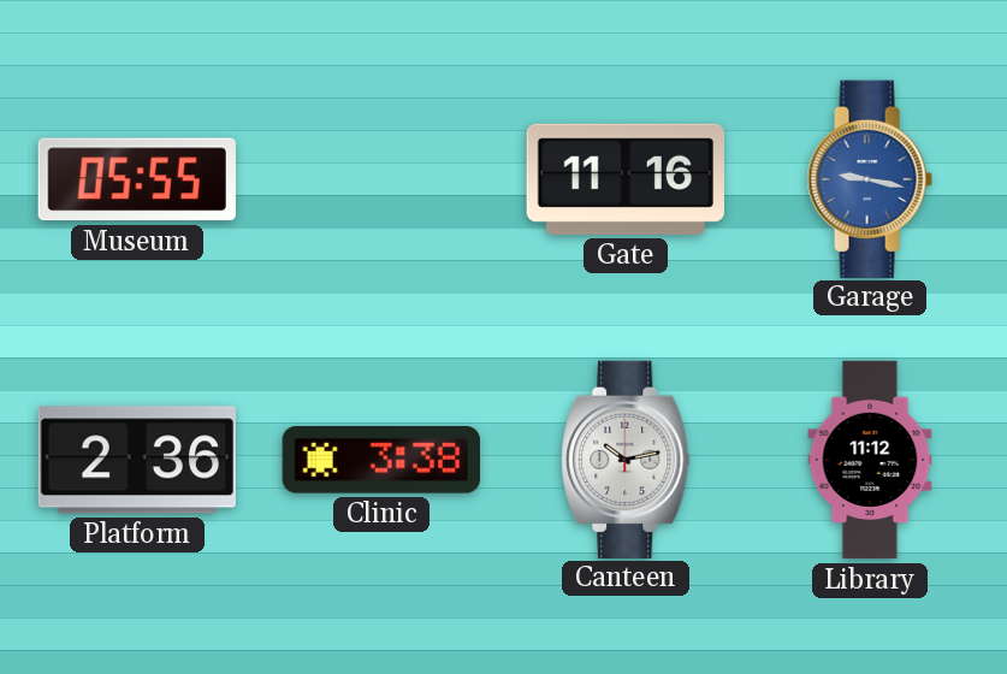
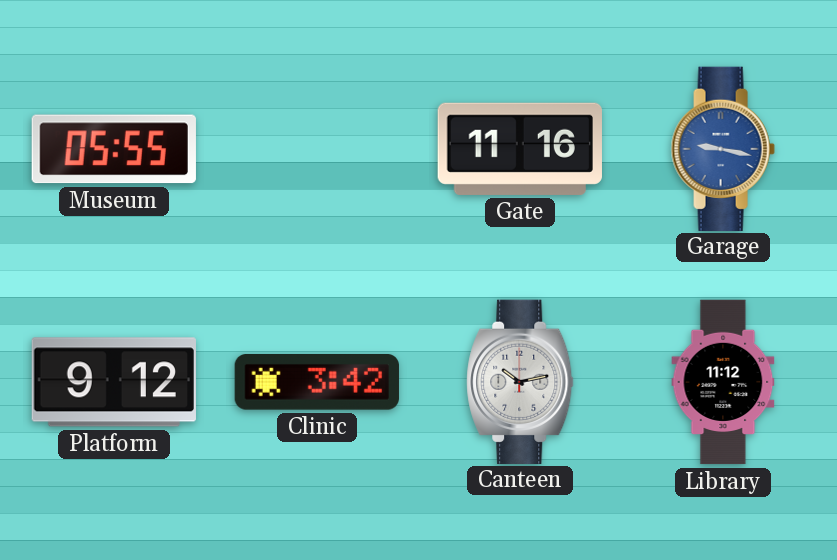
Platform: 2:36 -> 9:12
Clinic: 3:38 -> 3:42
